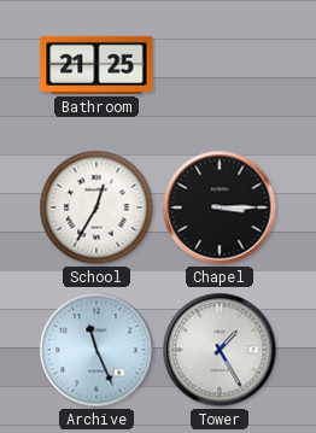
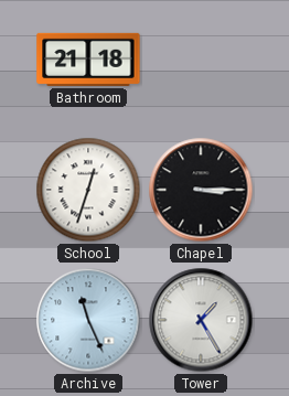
Bathroom: 21:25 -> 21:18
School: 12:35 -> 12:33
